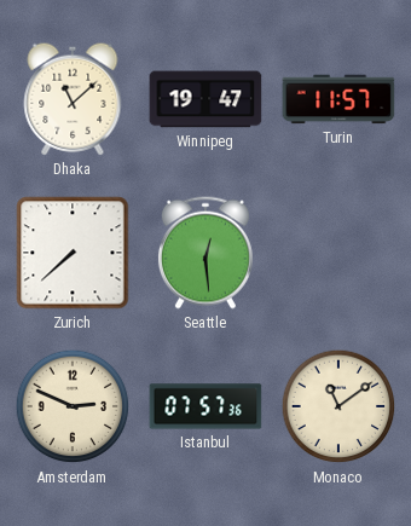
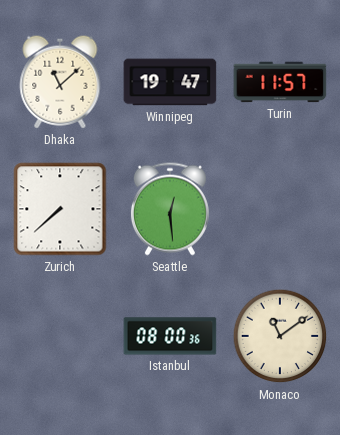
Amsterdam: 2:49 -> none
Istanbul: 07:57 -> 08:00
